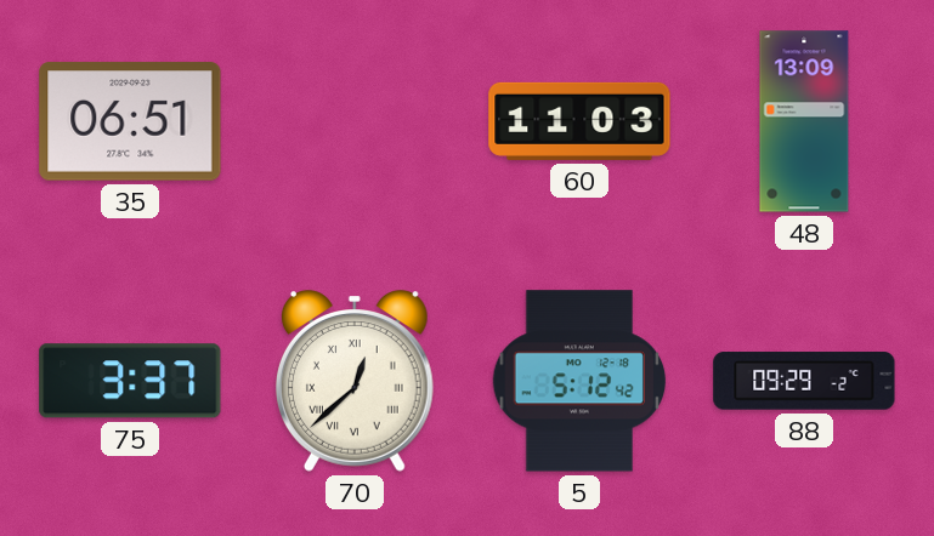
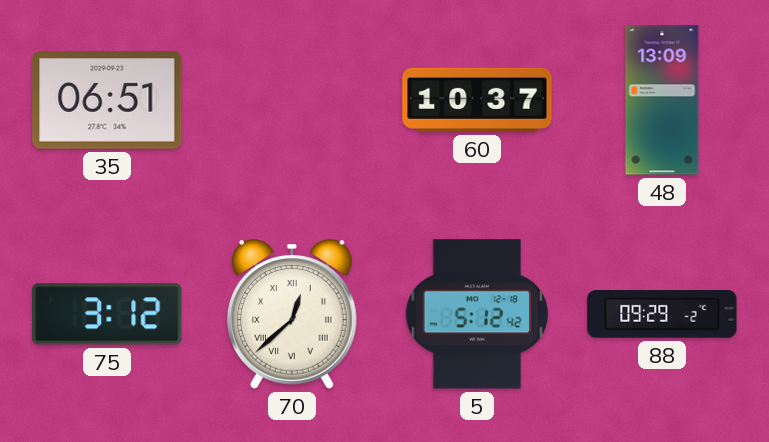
60: 11:03 -> 10:37
75: 3:37 -> 3:12
